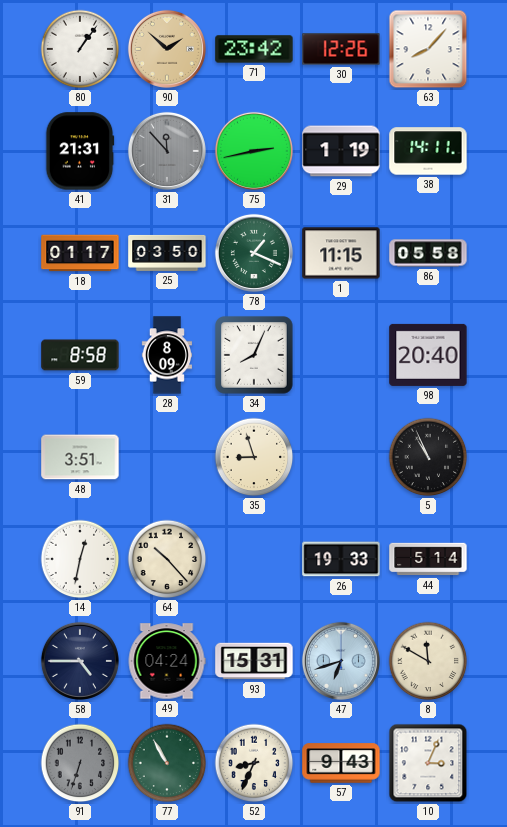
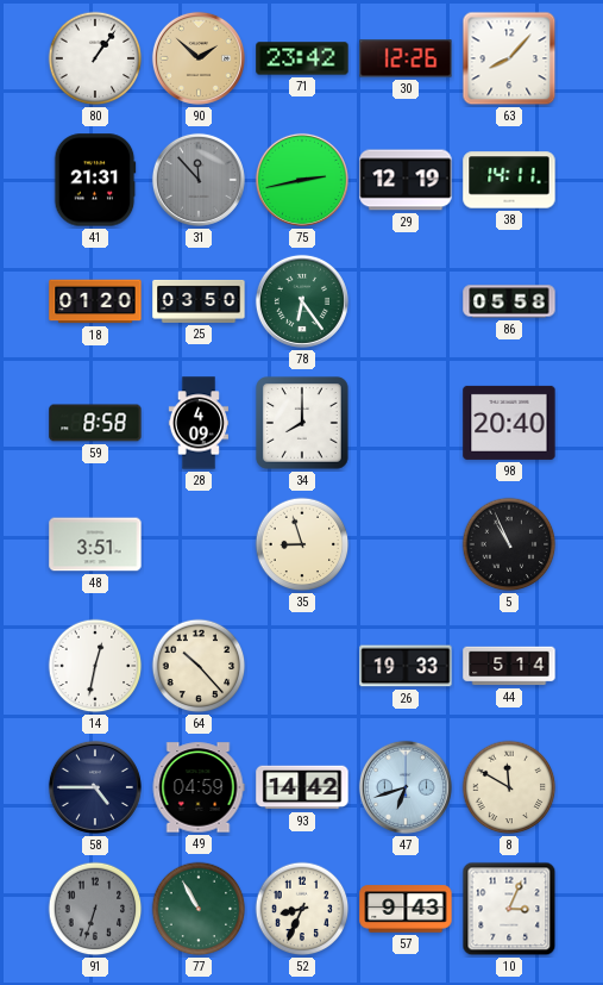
29: 1:19 -> 12:19
18: 01:17 -> 01:20
78: 1:19 -> 6:24
1: 11:15 -> none
28: 8:09 -> 4:09
34: 8:04 -> 8:00
49: 04:24 -> 04:59
93: 15:31 -> 14:42
